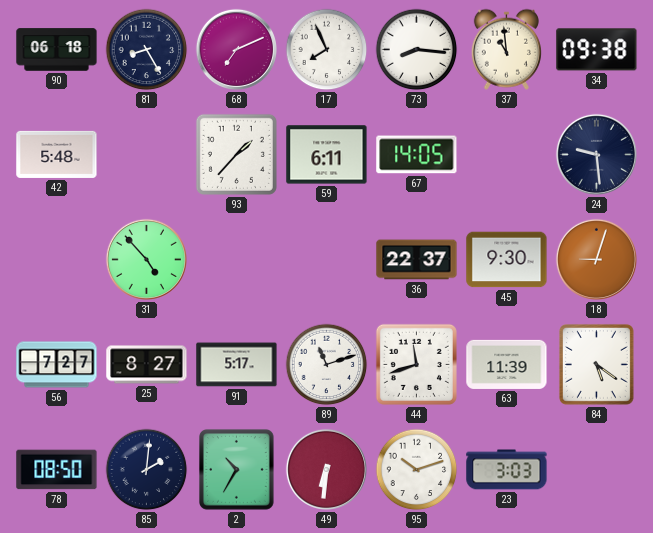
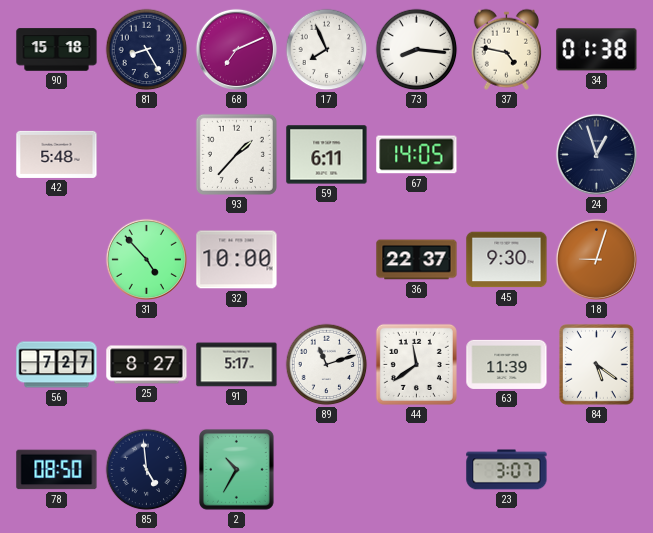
90: 06:18 -> 15:18
37: 10:59 -> 4:47
34: 09:38 -> 01:38
24: 9:29 -> 12:57
32: none -> 10:00
44: 11:42 -> 11:39
85: 2:01 -> 4:59
49: 6:31 -> none
95: 10:12 -> none
23: 3:03 -> 3:07
